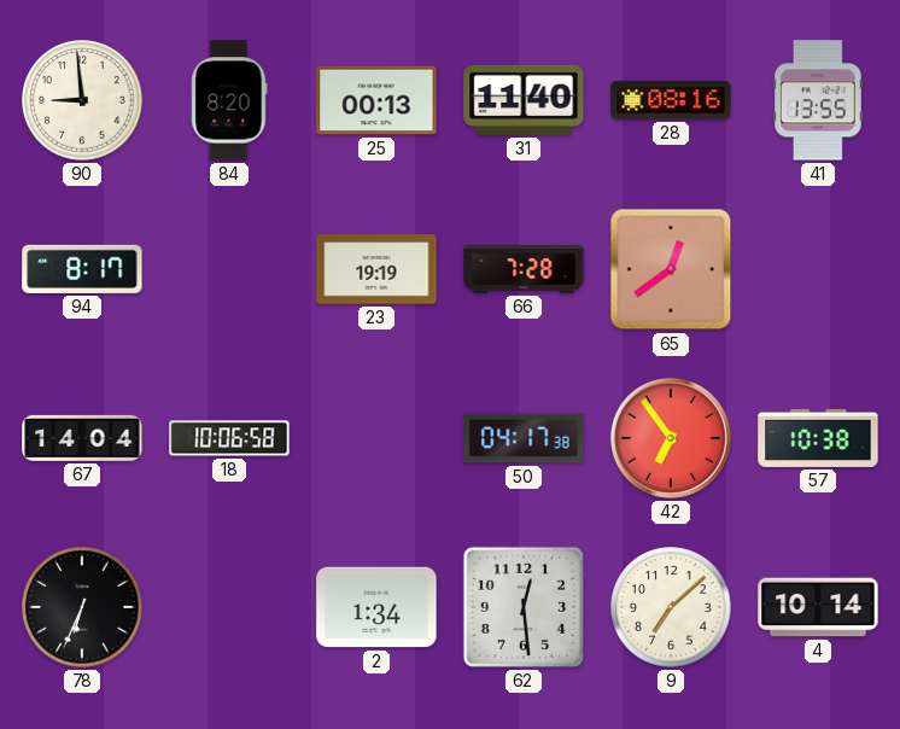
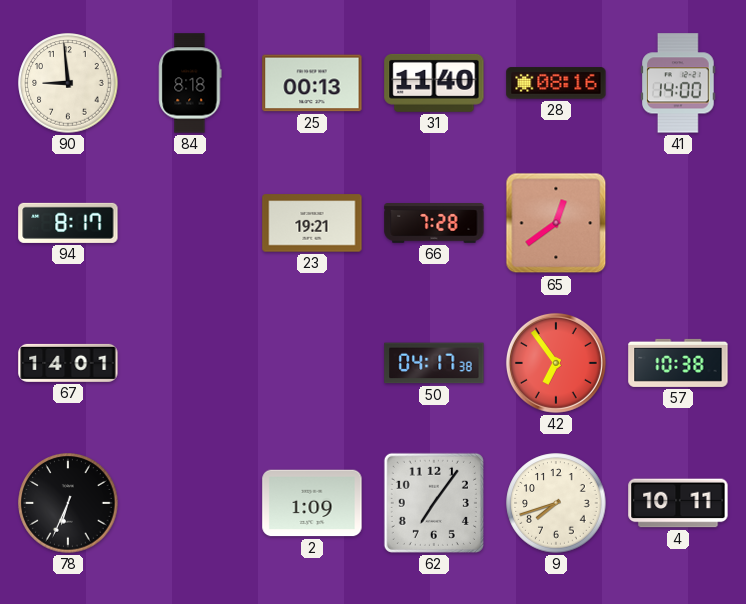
84: 8:20 -> 8:18
41: 13:55 -> 14:00
23: 19:19 -> 19:21
67: 14:04 -> 14:01
18: 10:06 -> none
2: 1:34 -> 1:09
62: 12:29 -> 7:06
9: 7:08 -> 7:42
4: 10:14 -> 10:11
